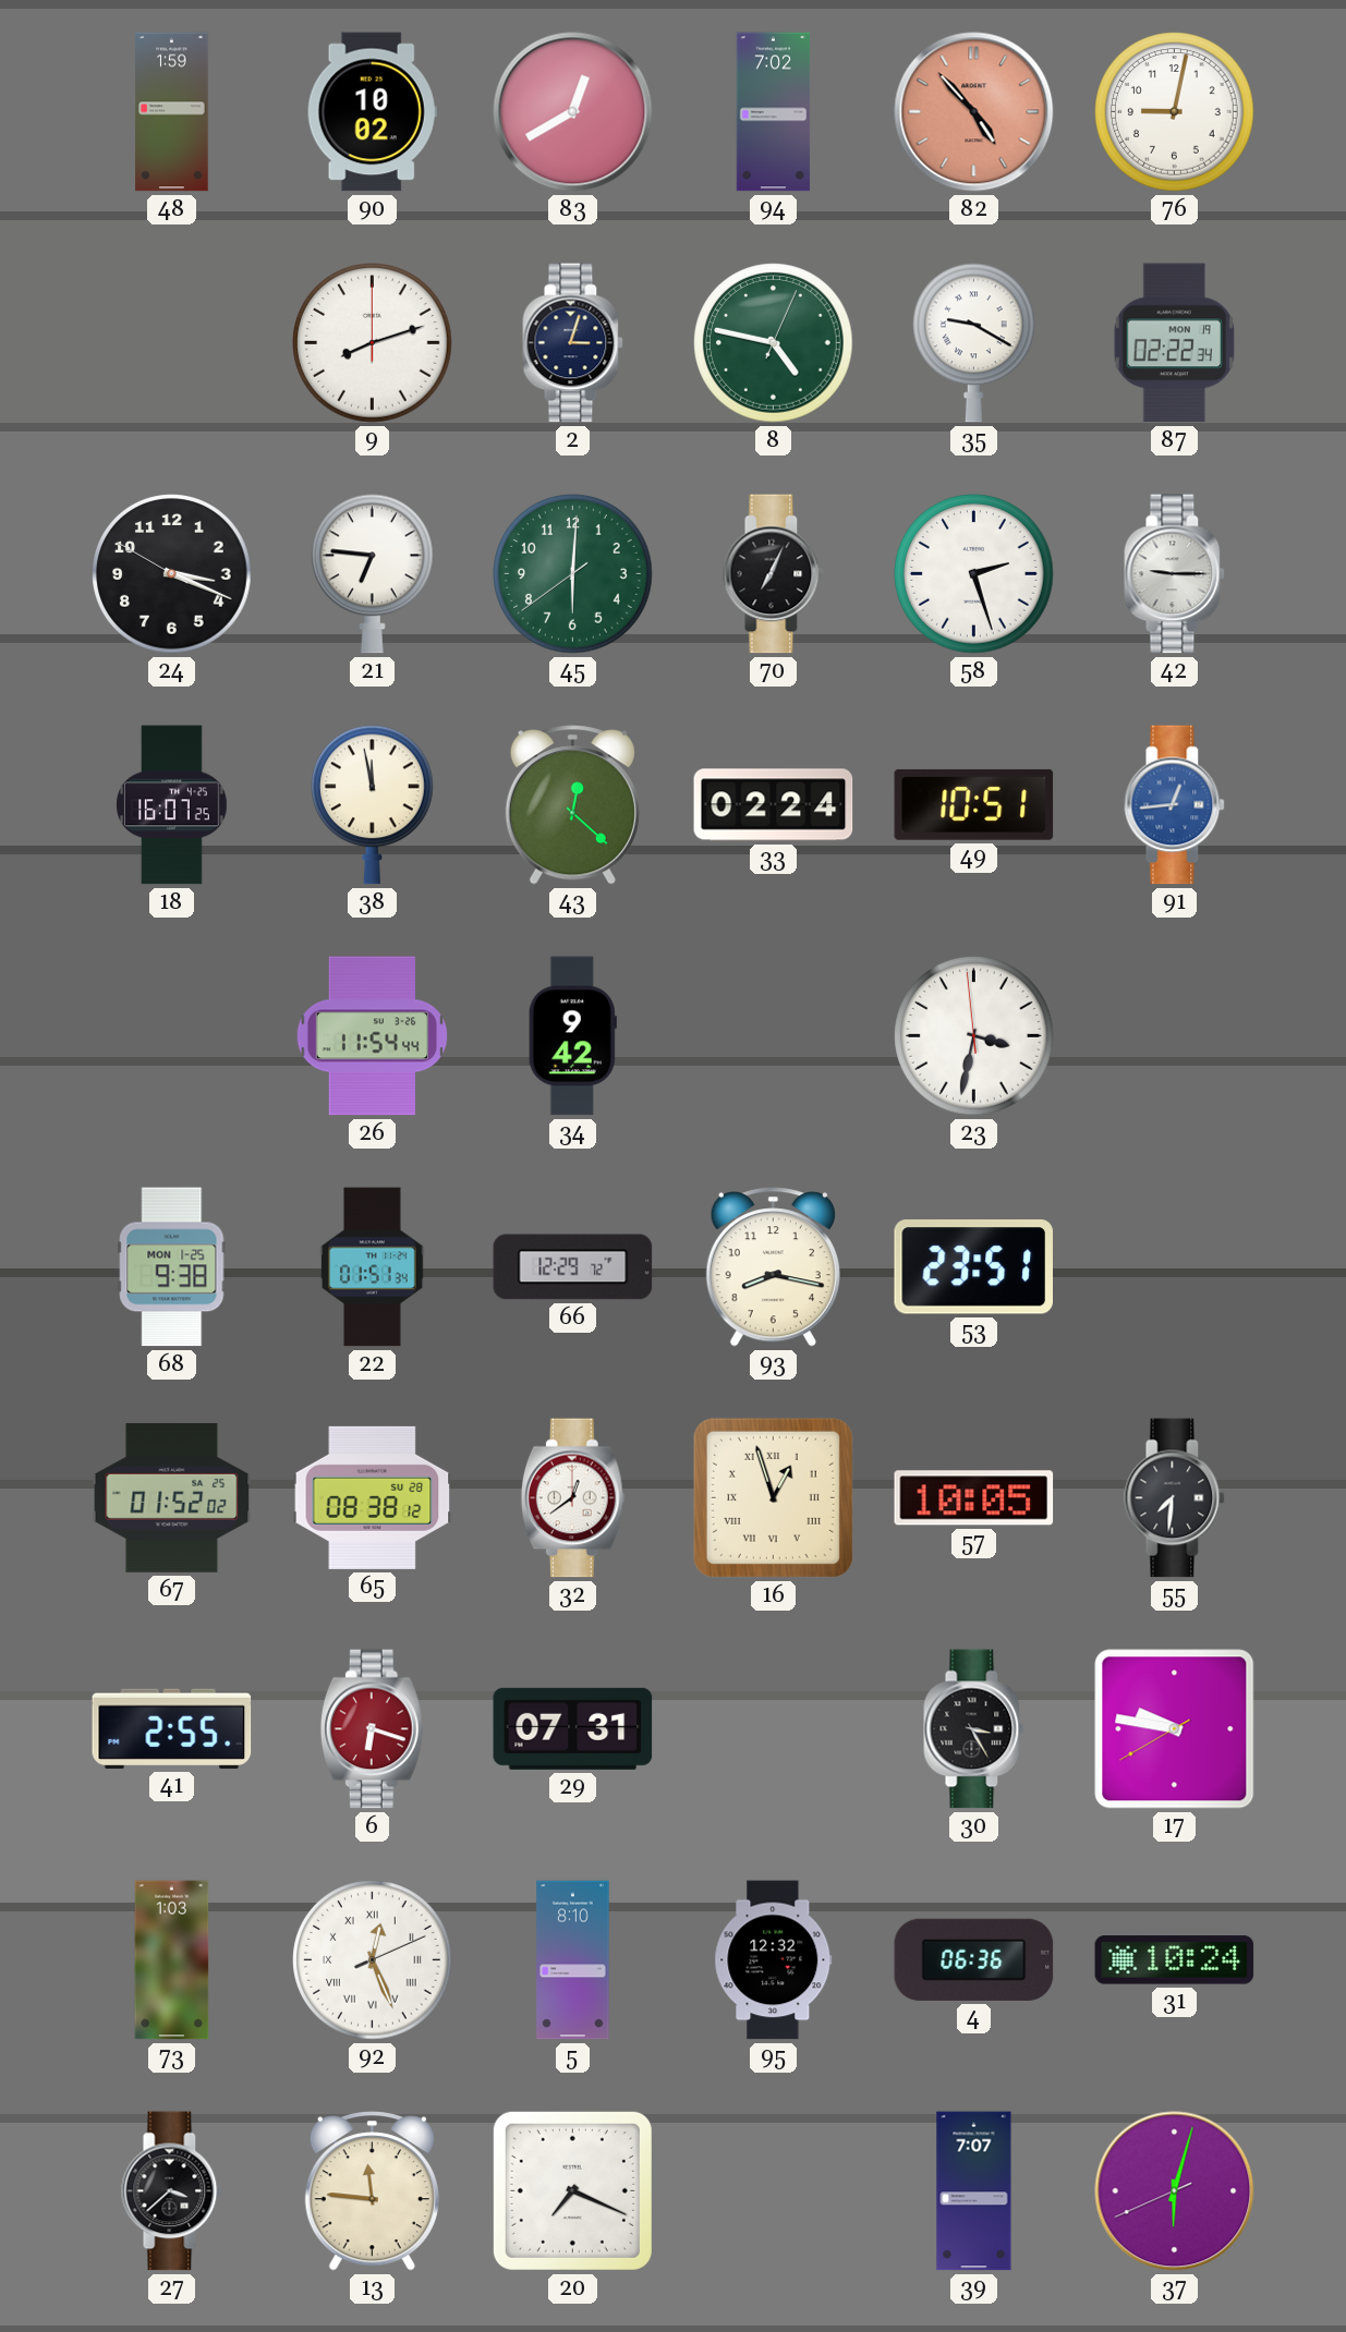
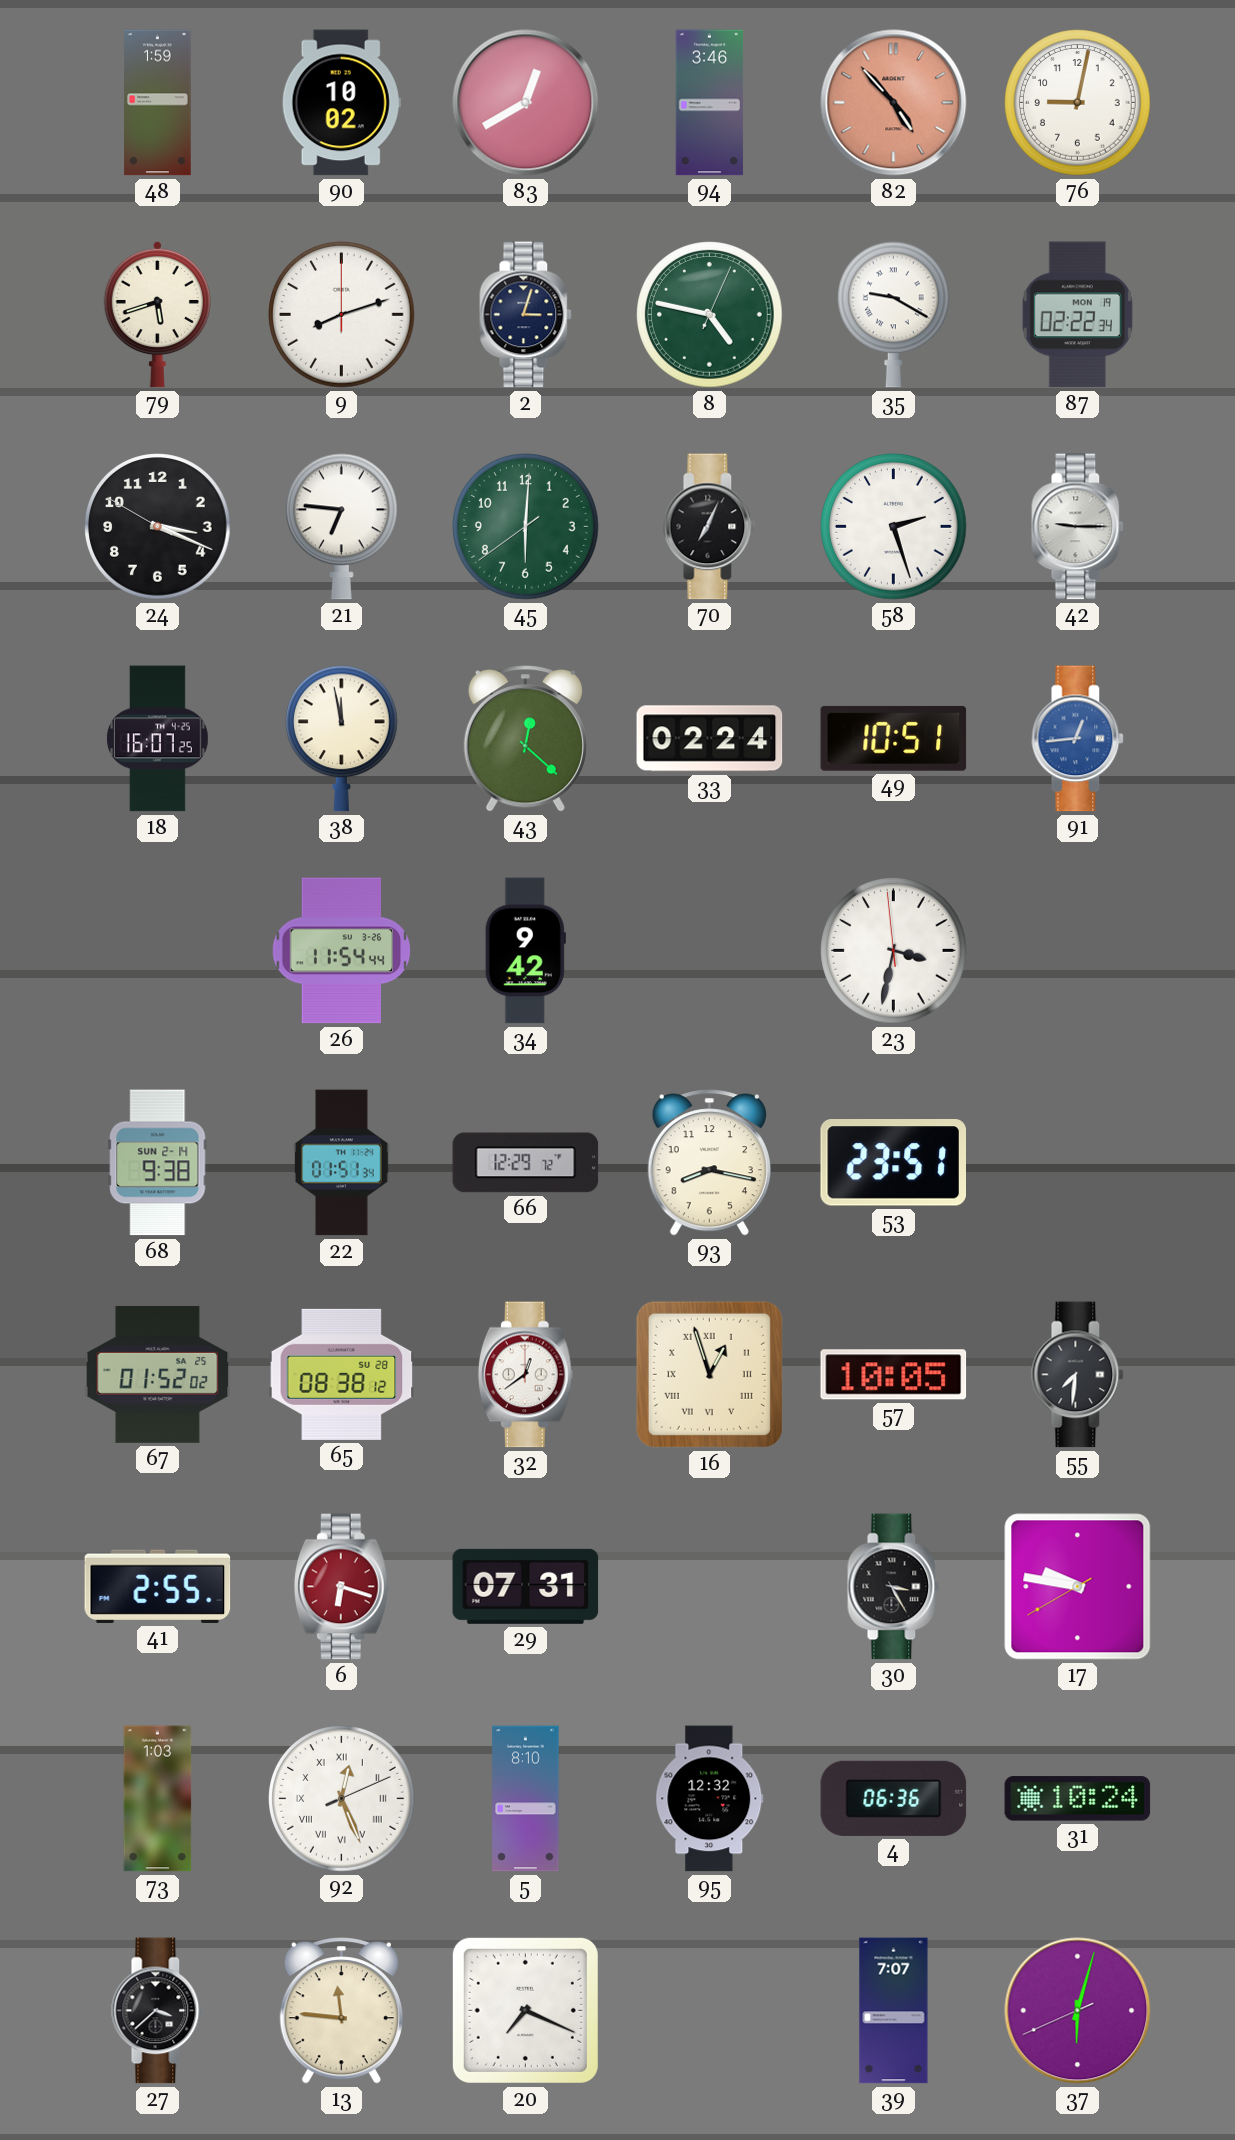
94: 7:02 -> 3:46
79: none -> 5:42
68 date: MON 1-25 -> SUN 2-14
